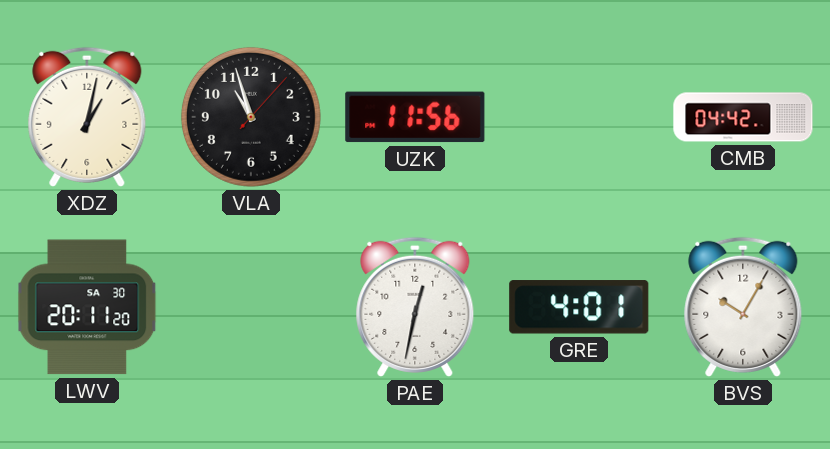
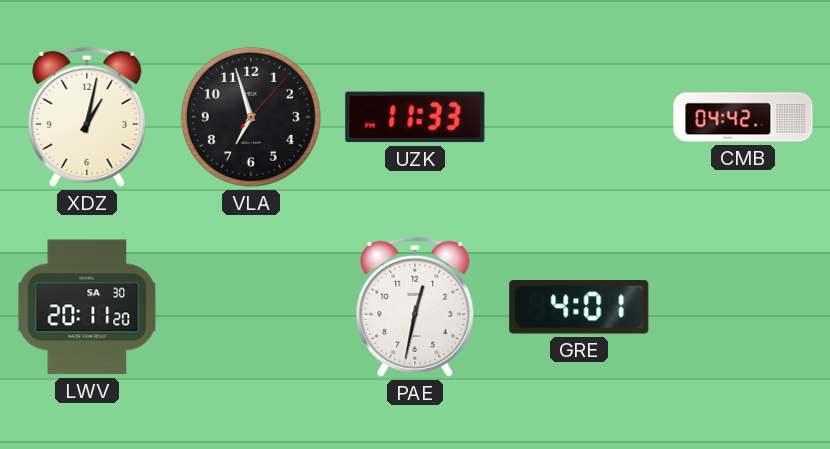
VLA: 10:57 -> 6:57
UZK: 11:56 -> 11:33
BVS: 10:05 -> none
